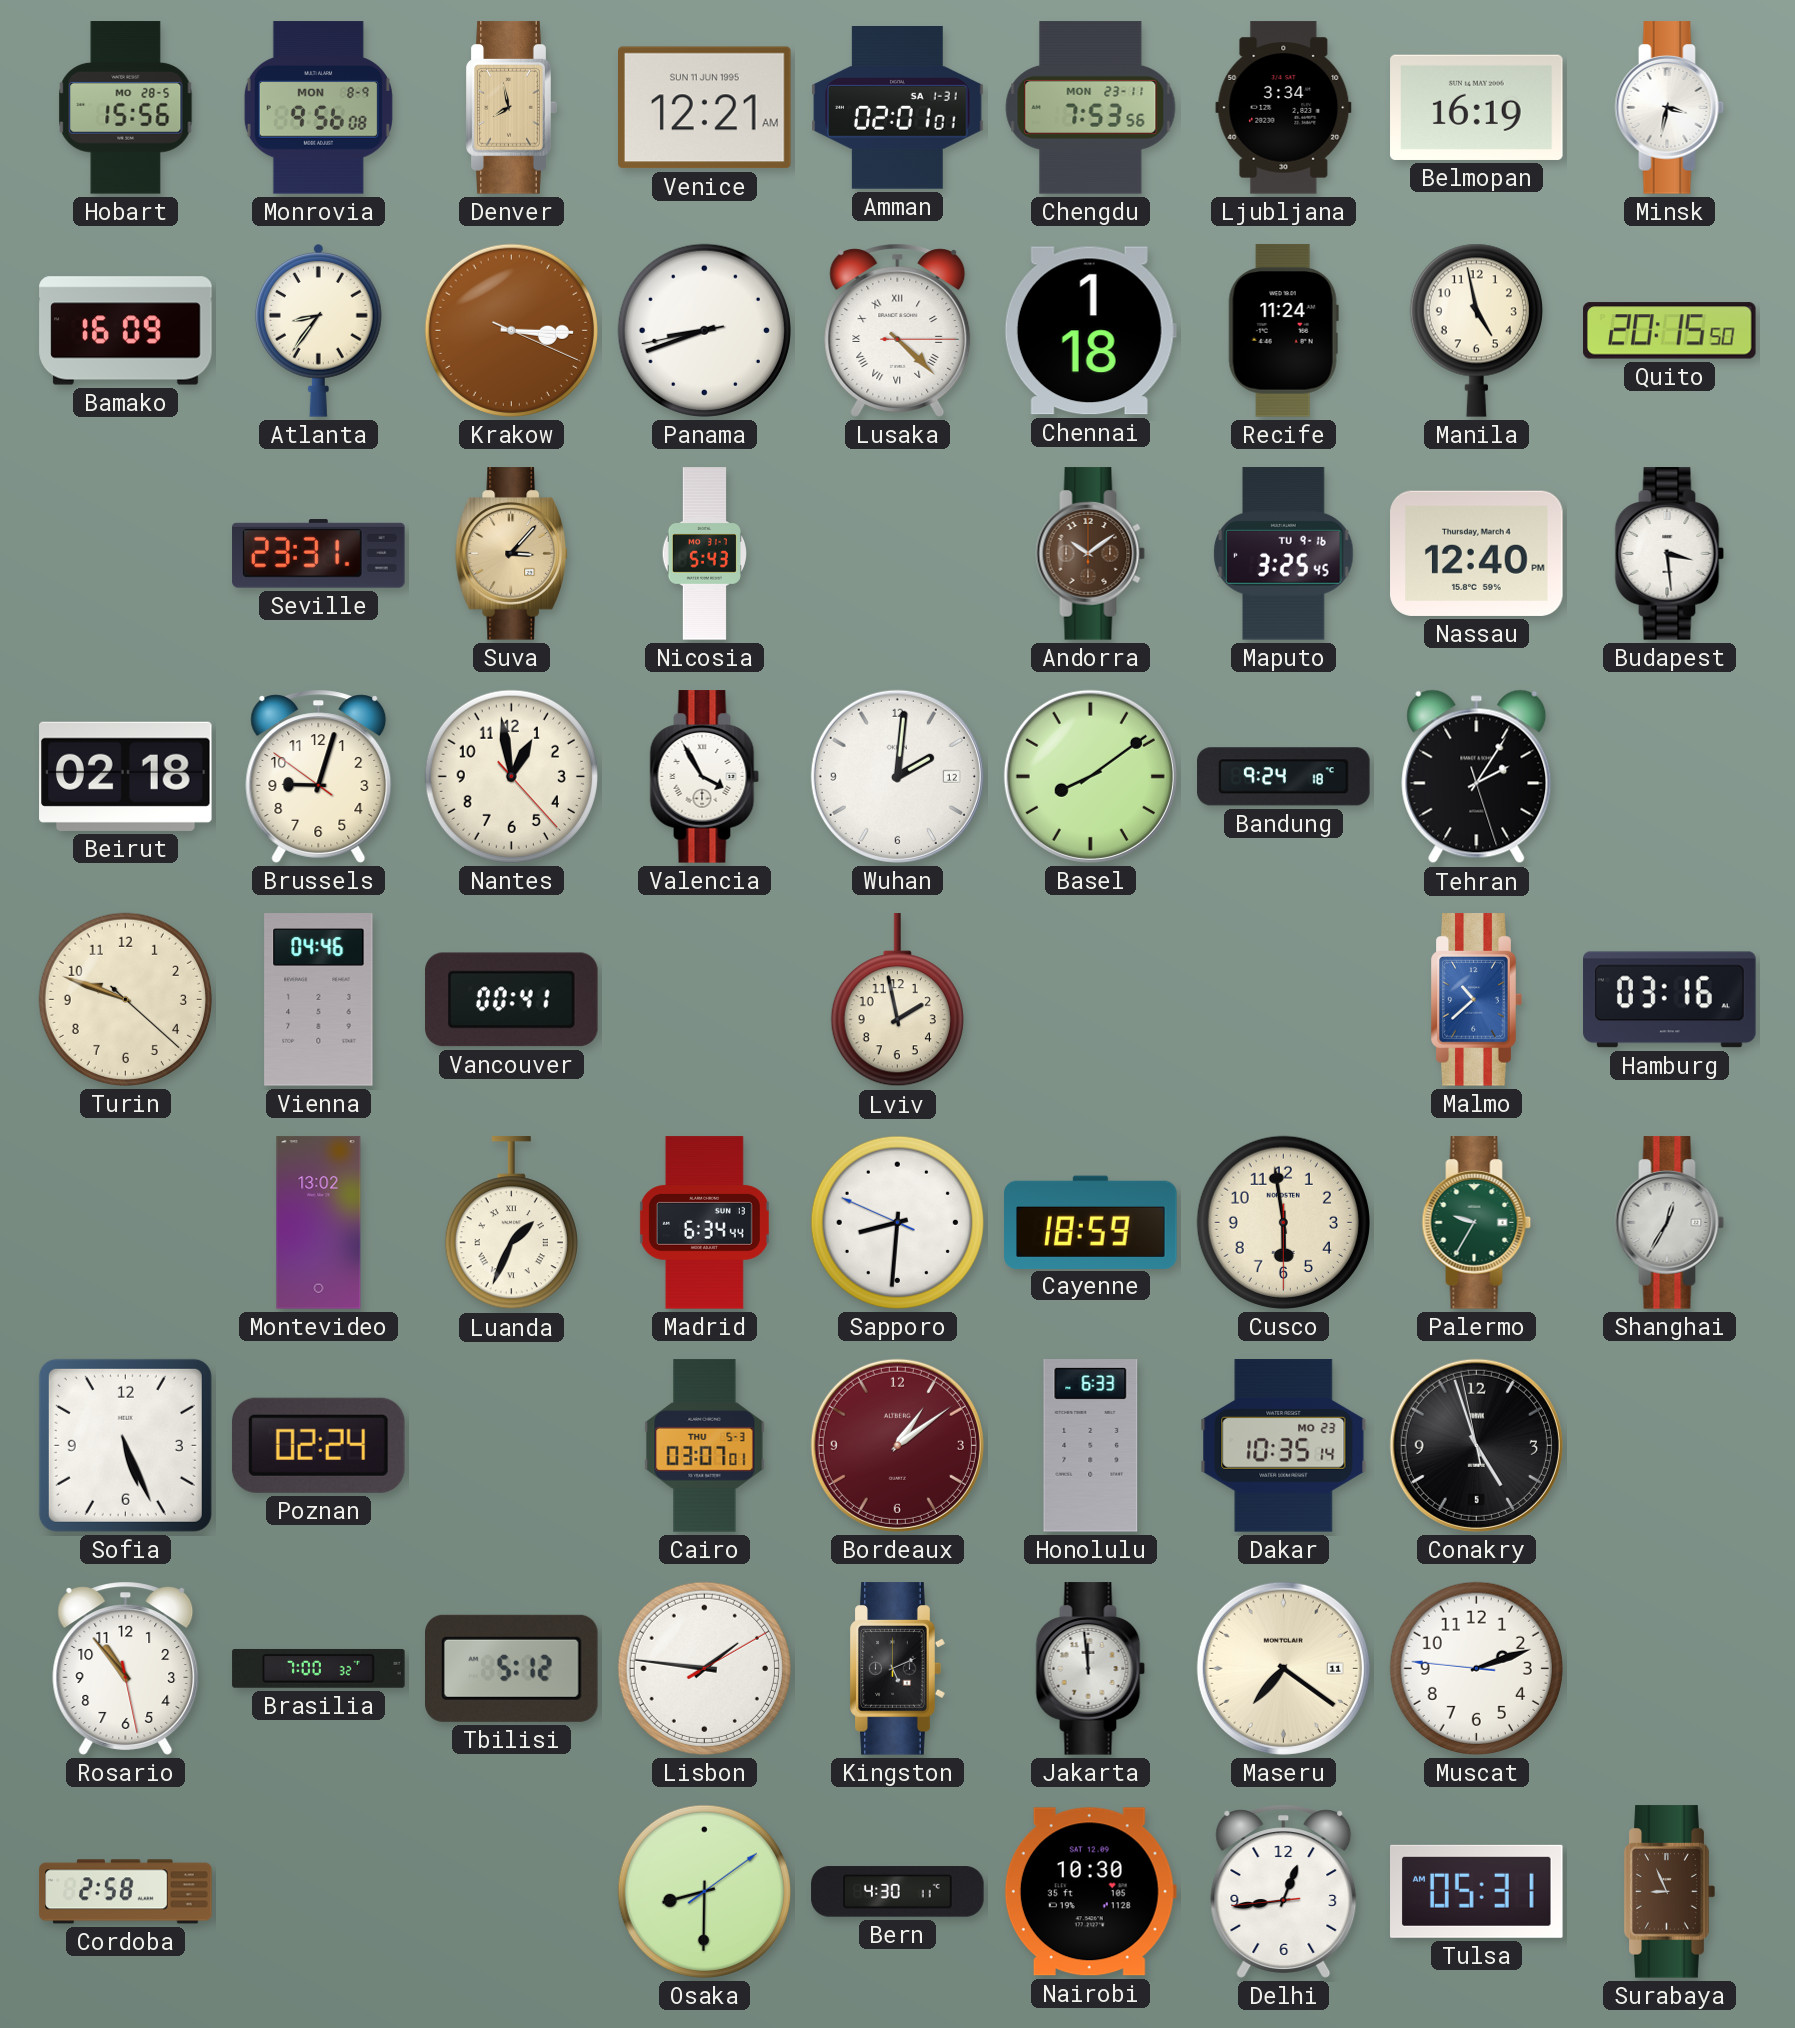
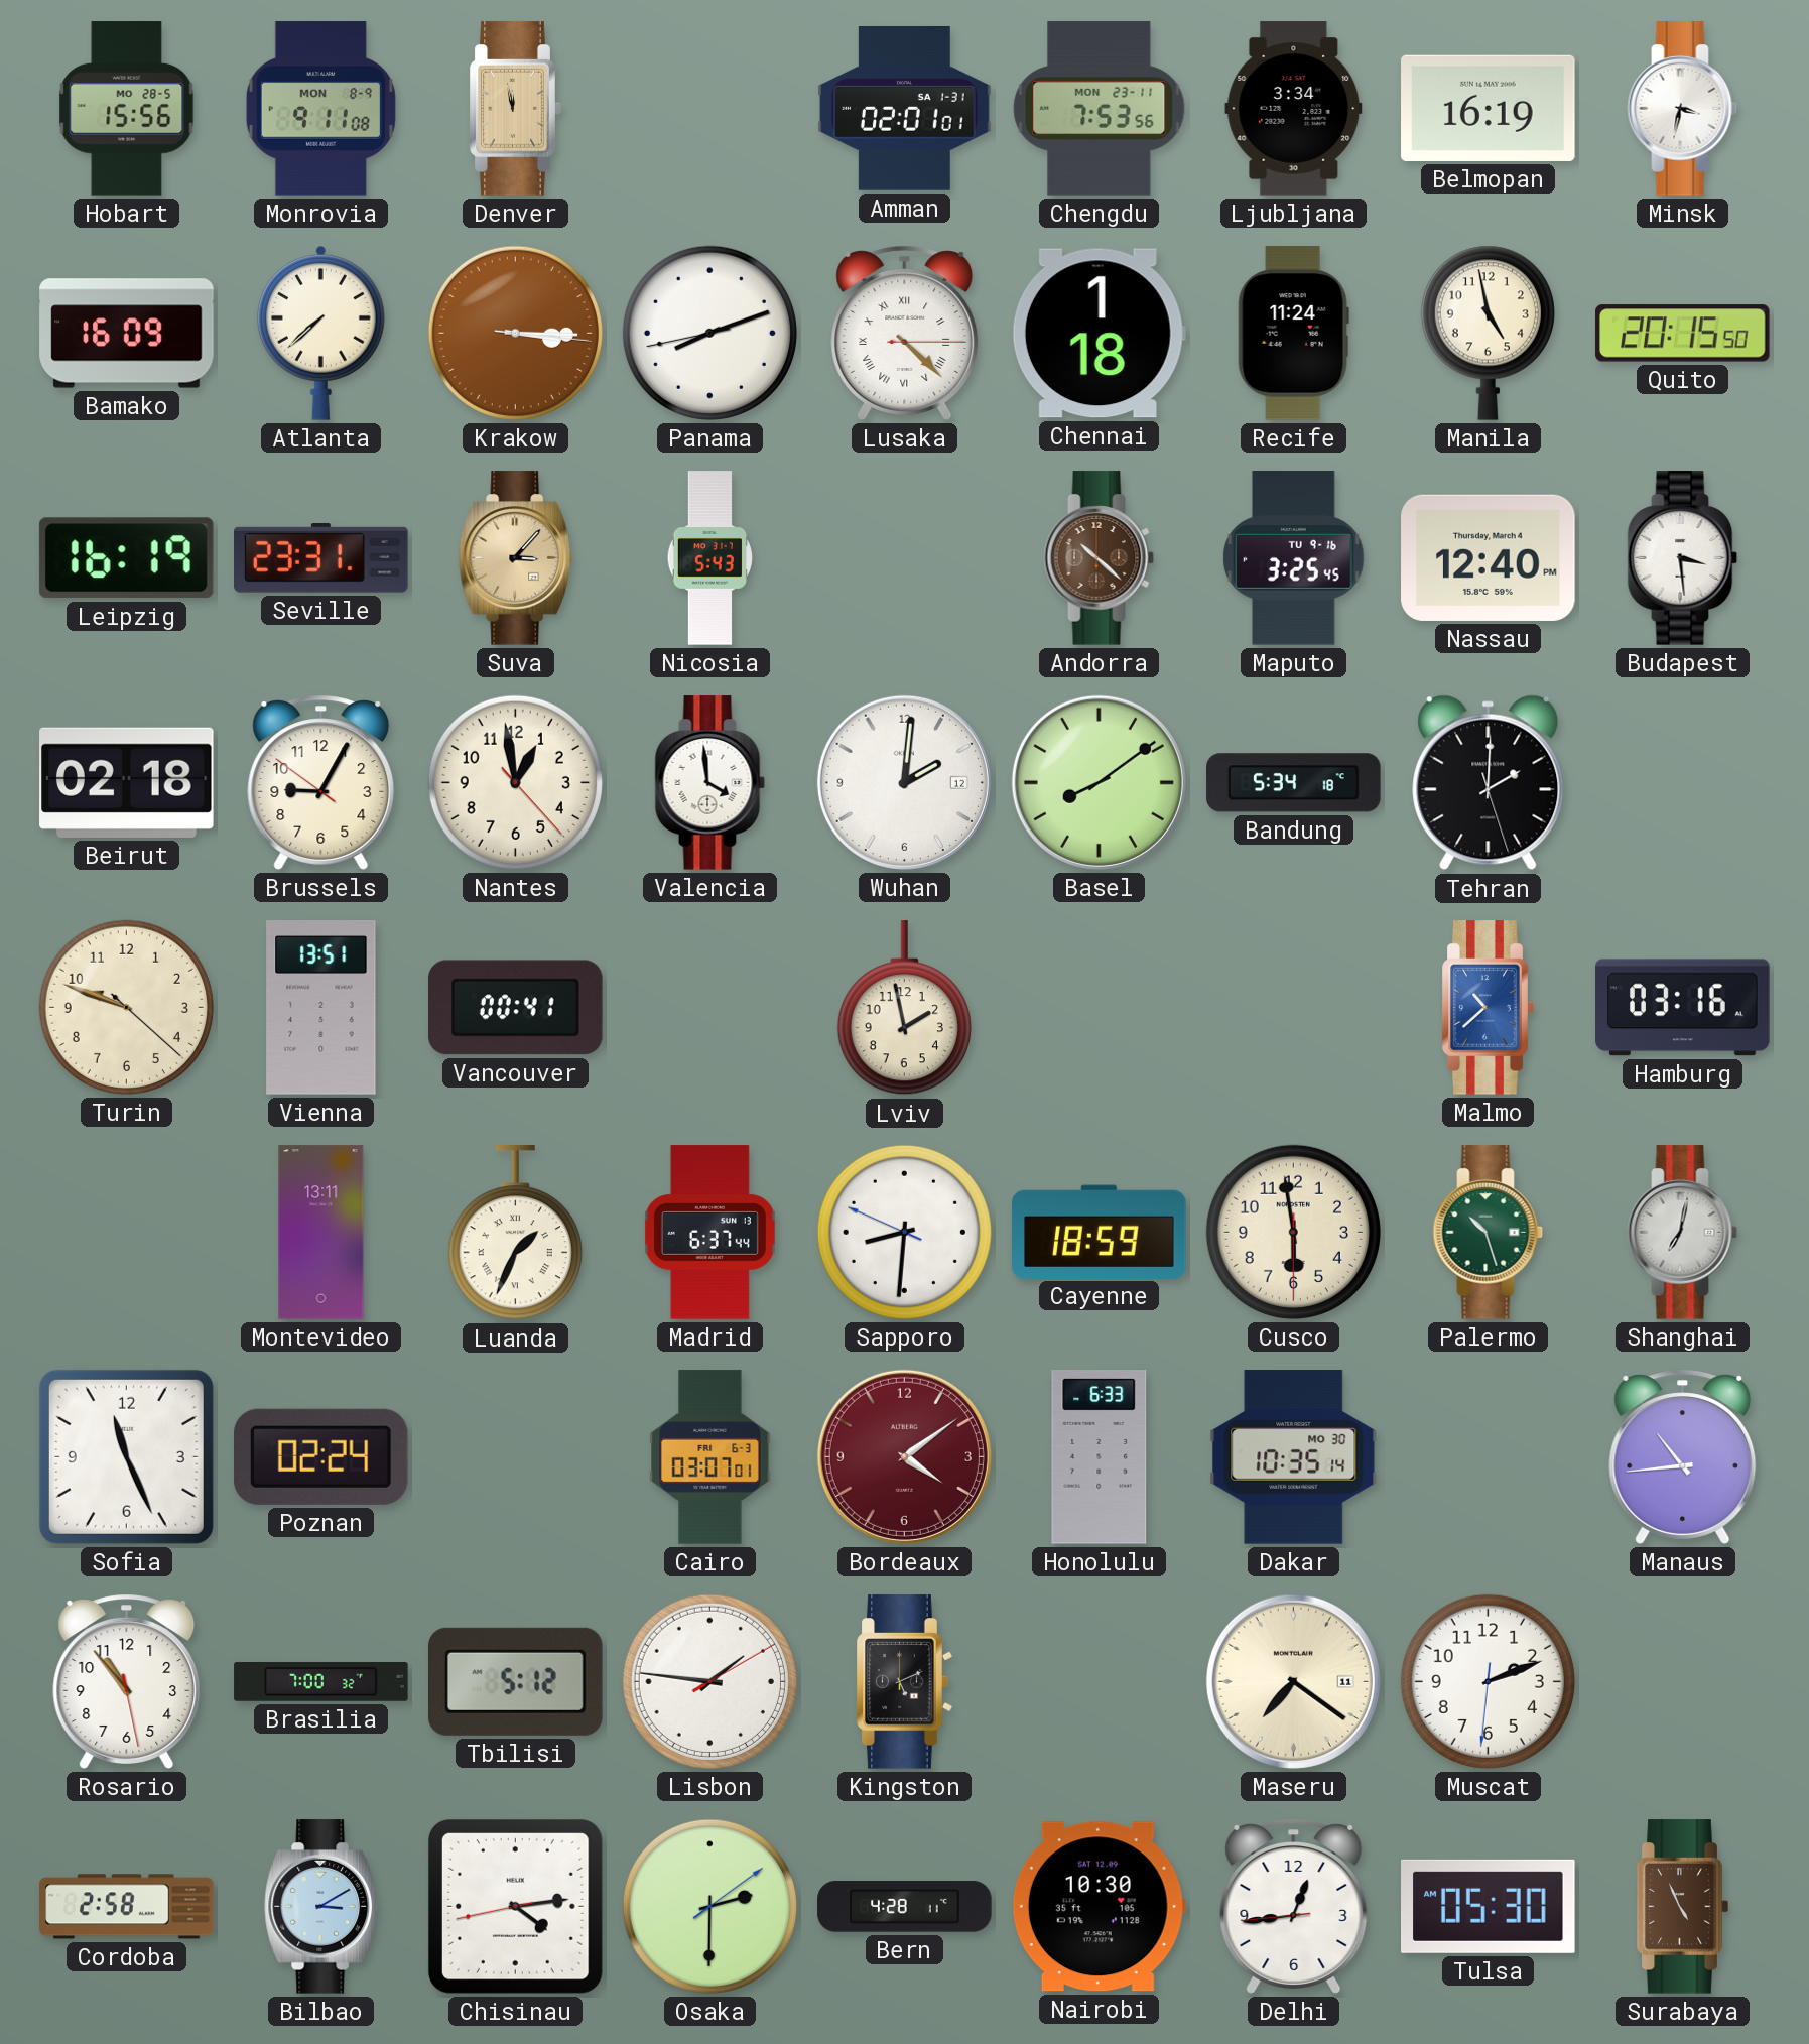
Monrovia: 9:56 -> 9:11
Denver: 7:58 -> 11:58
Venice: 12:21 -> none
Atlanta: 8:36 -> 7:38
Krakow: 3:15:19 -> 3:15:16
Panama: 8:41 -> 8:11
Leipzig: none -> 16:19
Andorra: 10:09 -> 10:22
Brussels: 9:02 -> 9:04
Valencia: 3:55 -> 3:59
Bandung: 9:24 -> 5:34
Tehran: 2:05 -> 2:00
Vienna: 04:46 -> 13:51
Montevideo: 13:02 -> 13:11
Madrid: 6:34 -> 6:37
Palermo: 9:35 -> 10:27
Shanghai: 12:35 -> 7:02
Sofia: 5:26 -> 11:26
Cairo date: THU 5-3 -> FRI 6-3
Bordeaux: 1:09 -> 4:09
Dakar date: MO 23 -> MO 30
Conakry: 4:56 -> none
Manaus: none -> 10:44
Jakarta: 11:59 -> none
Muscat: 2:11:46 -> 2:11:31
Bilbao: none -> 3:10
Chisinau: none -> 4:13
Osaka: 8:30 -> 2:30
Bern: 4:30 -> 4:28
Tulsa: 05:31 -> 05:30
Surabaya: 8:56 -> 4:56
